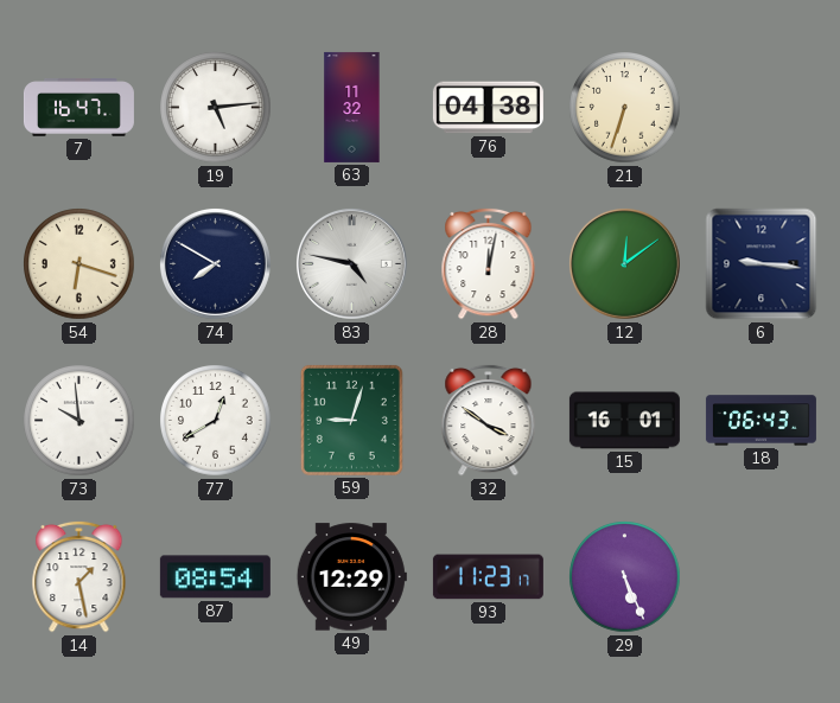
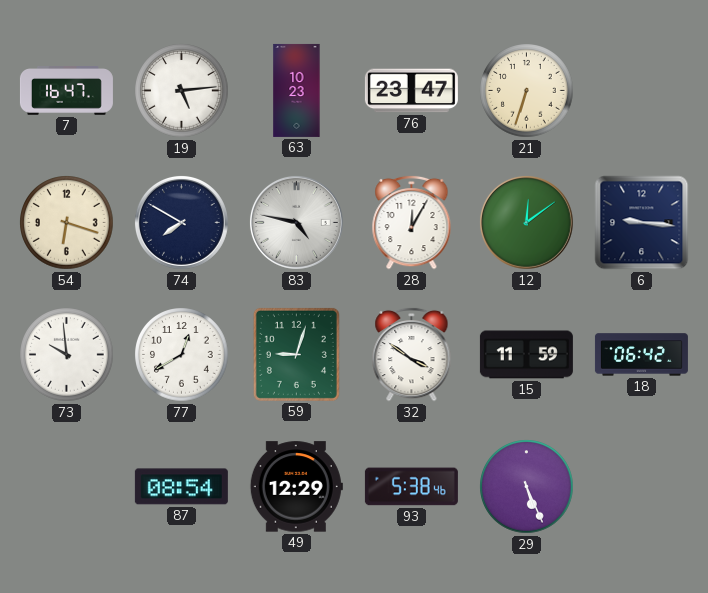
63: 11:32 -> 10:23
76: 04:38 -> 23:47
28: 12:02 -> 12:05
15: 16:01 -> 11:59
18: 06:43 -> 06:42
14: 1:28 -> none
93: 11:23 -> 5:38
